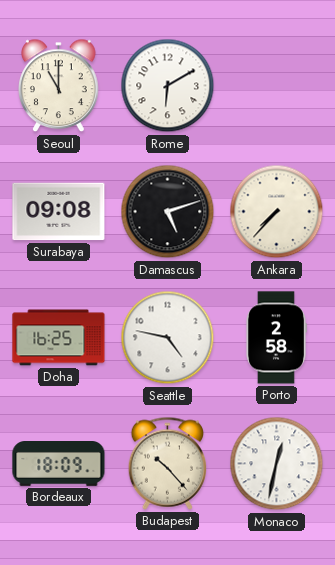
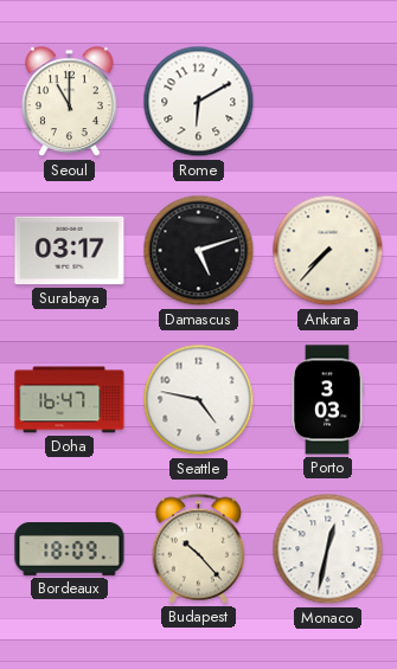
Surabaya: 09:08 -> 03:17
Doha: 16:25 -> 16:47
Porto: 2:58 -> 3:03
